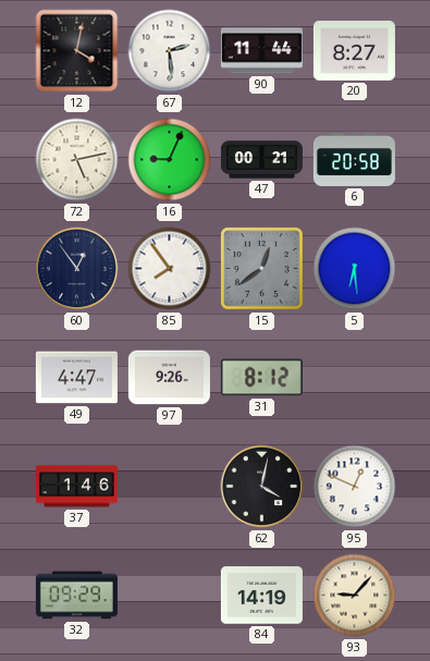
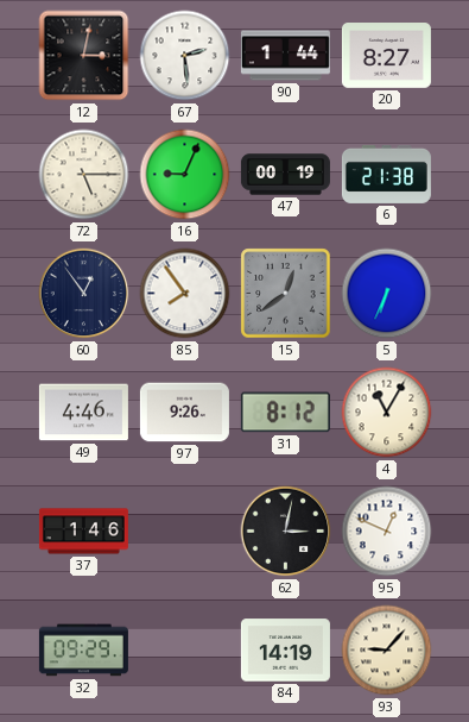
12: 4:02 -> 3:02
90: 11:44 -> 1:44
72: 5:13 -> 5:15
47: 00:21 -> 00:19
6: 20:58 -> 21:38
5: 6:29 -> 6:34
49: 4:47 -> 4:46
4: none -> 11:05
62: 4:02 -> 3:02
